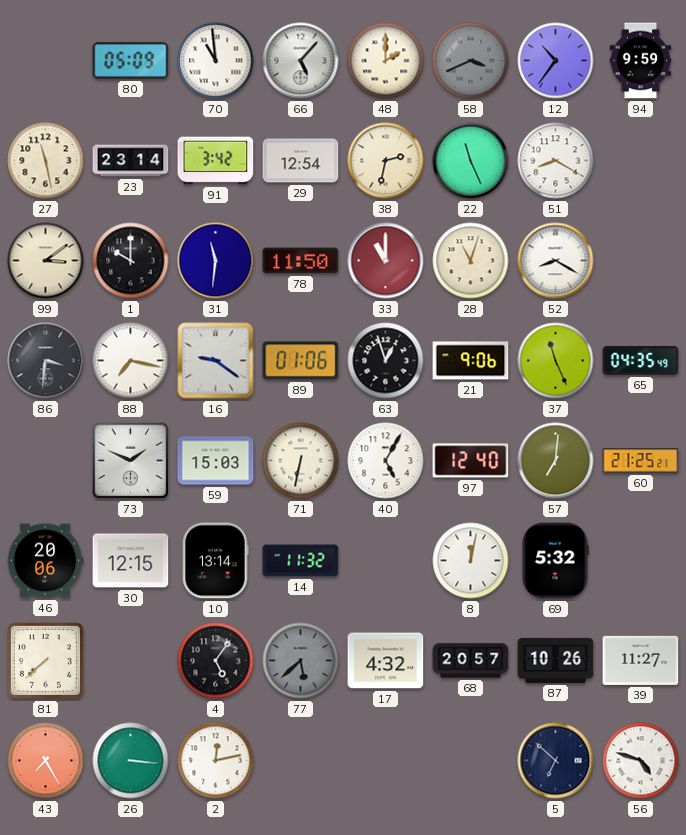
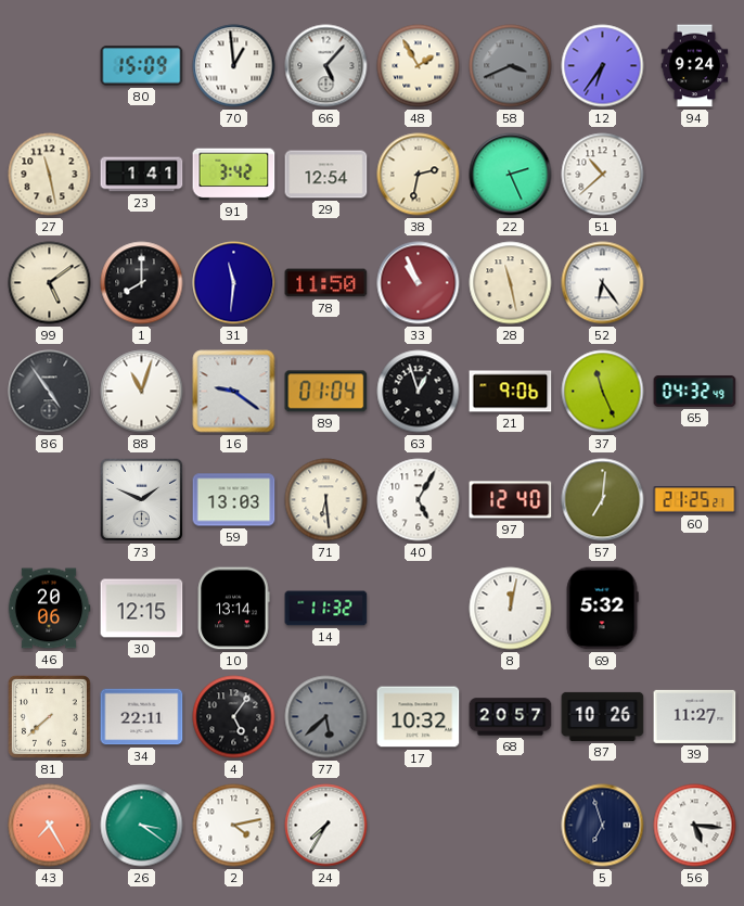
80: 05:09 -> 15:09
70: 10:59 -> 12:59
48: 2:00 -> 1:55
12: 10:36 -> 6:36
94: 9:59 -> 9:24
23: 23:14 -> 1:41
22: 11:26 -> 2:26
51: 8:20 -> 10:38
99: 3:09 -> 5:09
1: 10:00 -> 8:00
33: 11:00 -> 10:56
28: 11:03 -> 11:28
52: 8:20 -> 6:24
86: 3:31 -> 4:54
88: 7:17 -> 11:03
89: 01:06 -> 01:04
65: 04:35 -> 04:32
59: 15:03 -> 13:03
71: 6:32 -> 6:29
34: none -> 22:11
17: 4:32 -> 10:32
26: 3:16 -> 3:21
2: 12:13 -> 4:13
24: none -> 7:35
5: 6:52 -> 6:57
56: 4:48 -> 5:16
